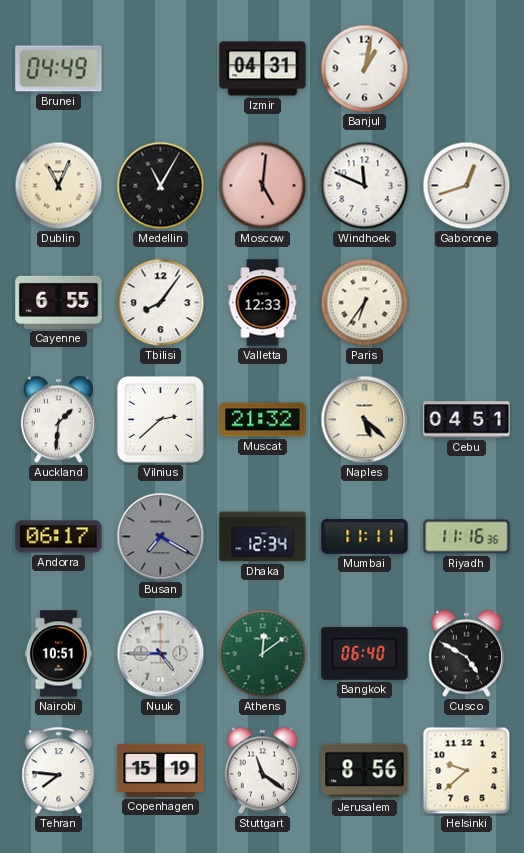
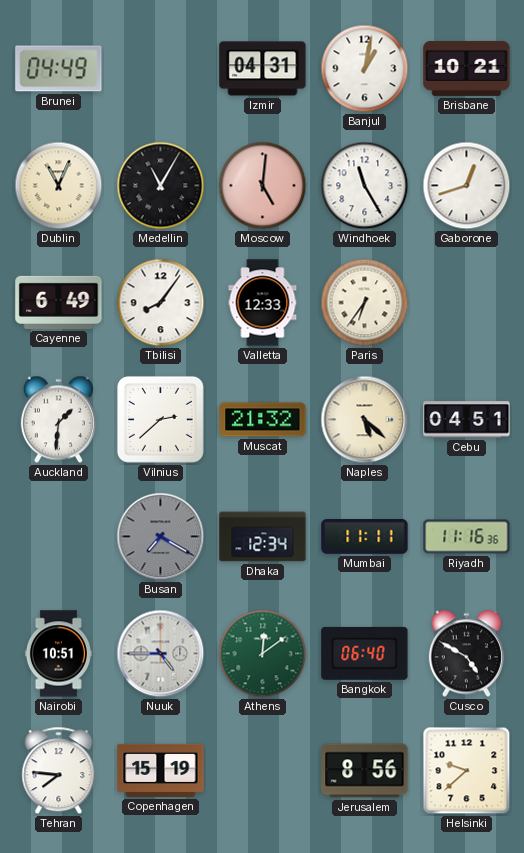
Brisbane: none -> 10:21
Windhoek: 11:49 -> 11:25
Cayenne: 6:55 -> 6:49
Andorra: 06:17 -> none
Stuttgart: 11:21 -> none
